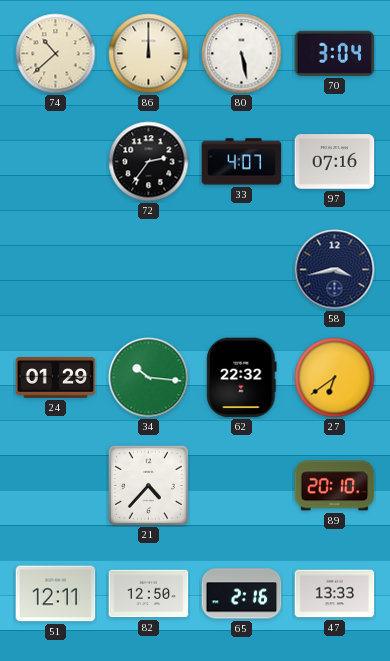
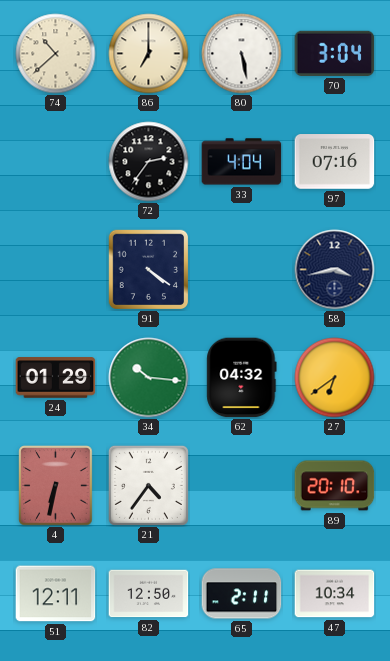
86: 12:00 -> 7:00
33: 4:07 -> 4:04
91: none -> 4:21
62: 22:32 -> 04:32
4: none -> 6:32
21: 4:37 -> 4:36
65: 2:16 -> 2:11
47: 13:33 -> 10:34
